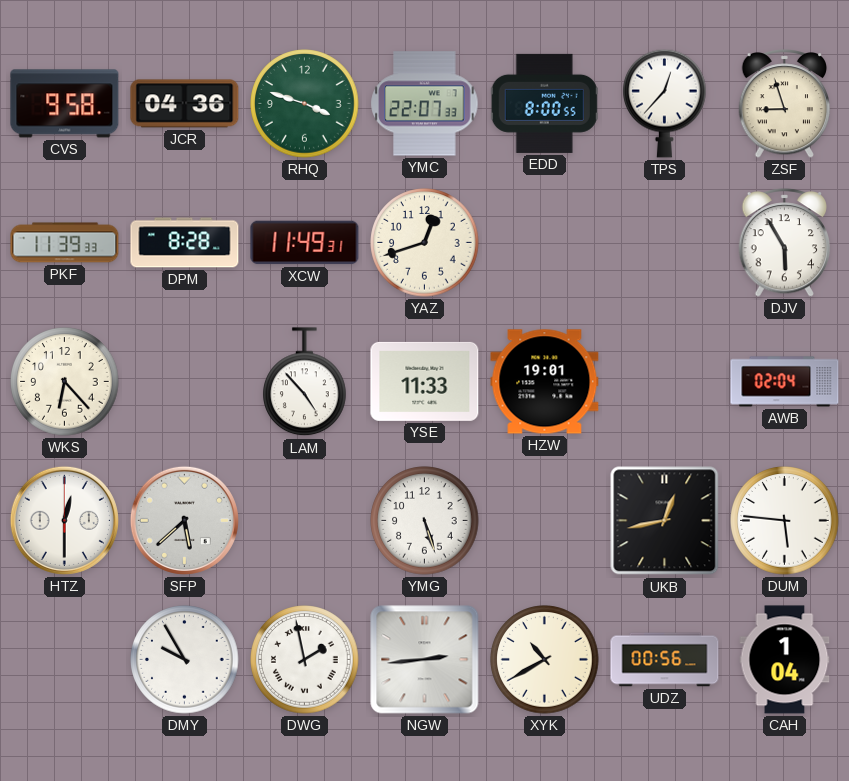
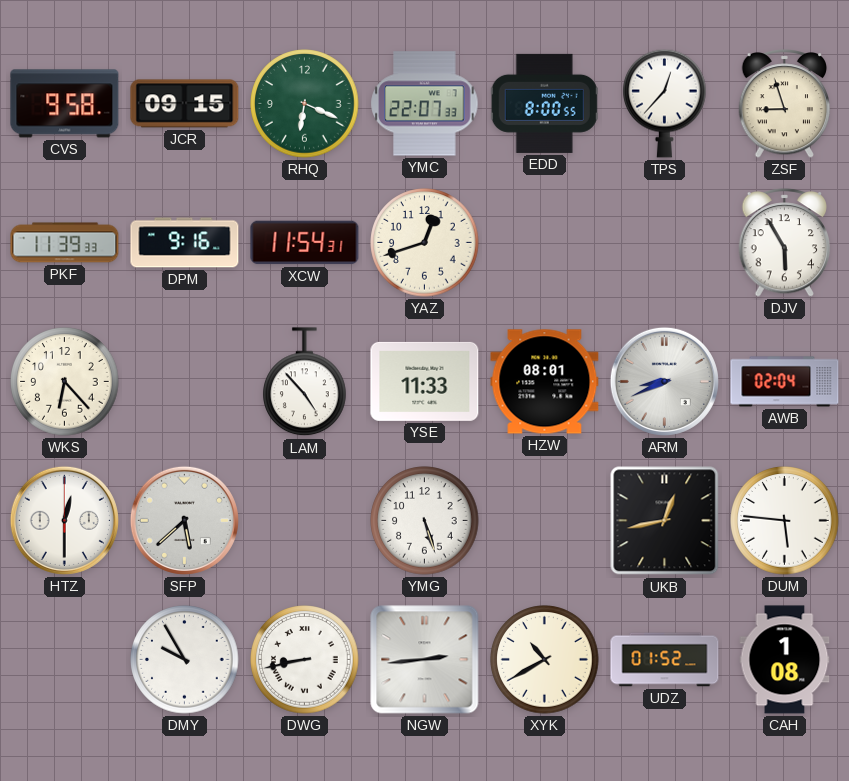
JCR: 04:36 -> 09:15
RHQ: 3:48 -> 6:19
DPM: 8:28 -> 9:16
XCW: 11:49 -> 11:54
HZW: 19:01 -> 08:01
ARM: none -> 8:41
DWG: 1:58 -> 8:43
UDZ: 00:56 -> 01:52
CAH: 1:04 -> 1:08
